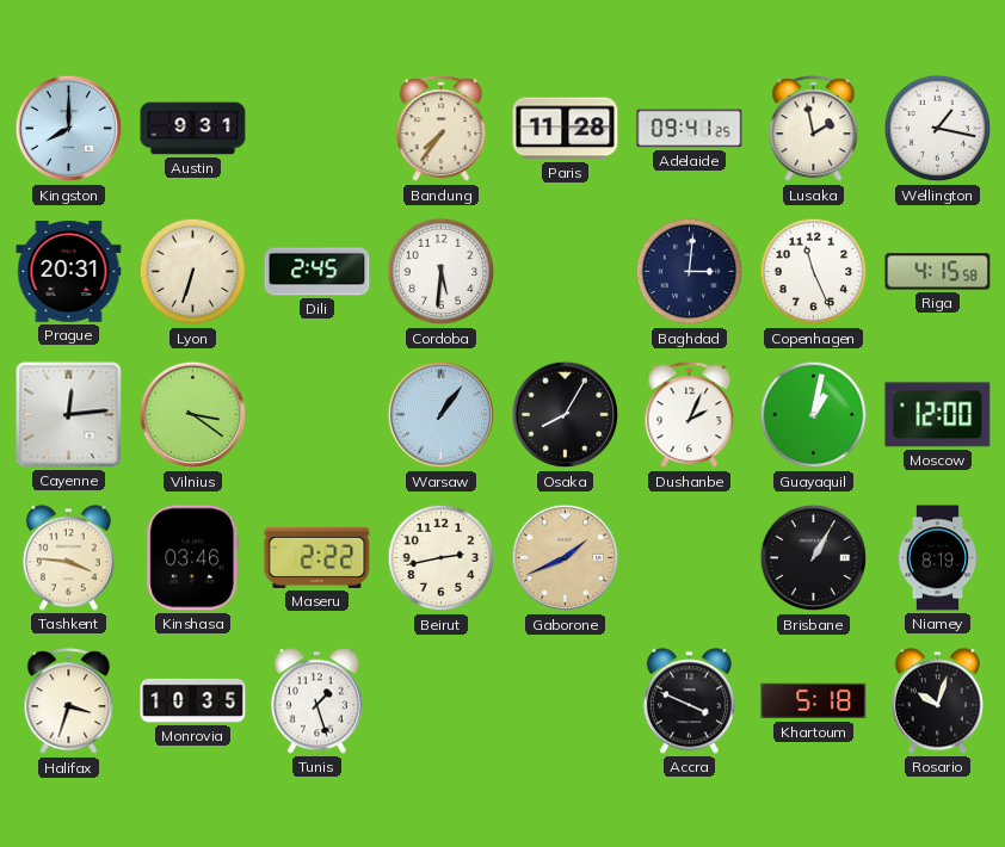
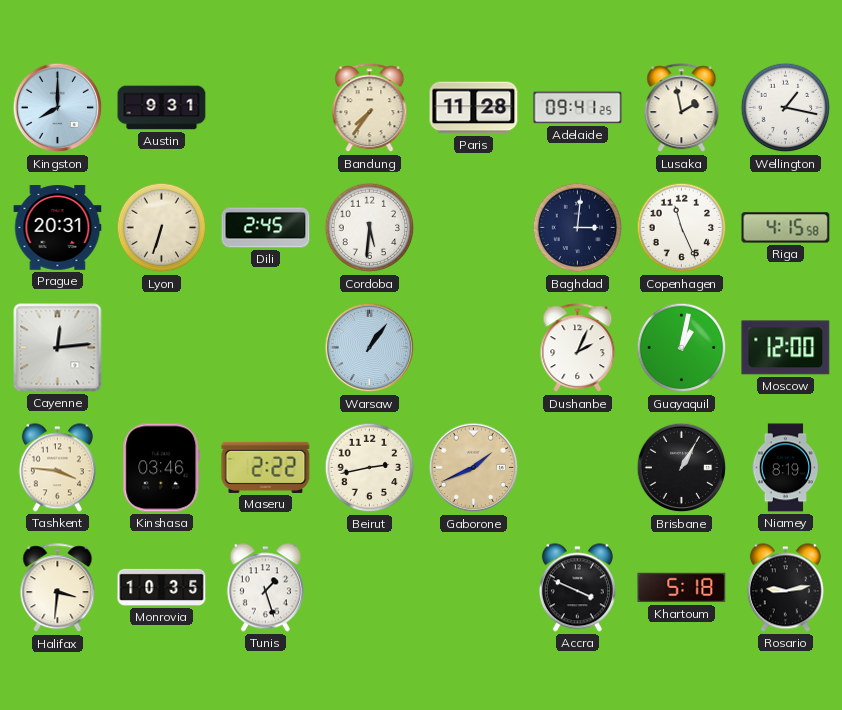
Vilnius: 3:21 -> none
Osaka: 8:05 -> none
Halifax: 3:33 -> 3:31
Rosario: 10:03 -> 9:13
